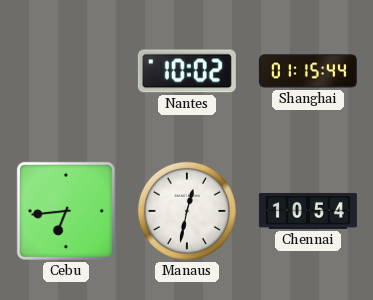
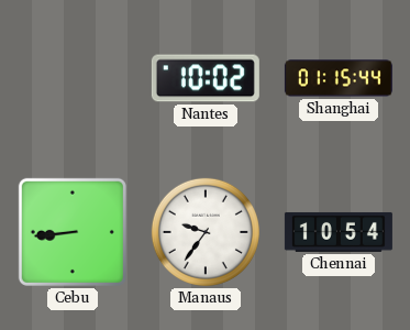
Cebu: 6:44 -> 8:44
Manaus: 12:32 -> 9:36
